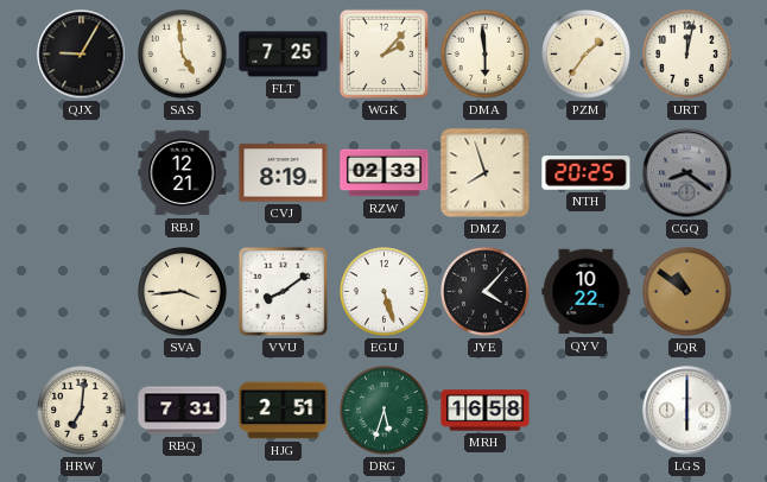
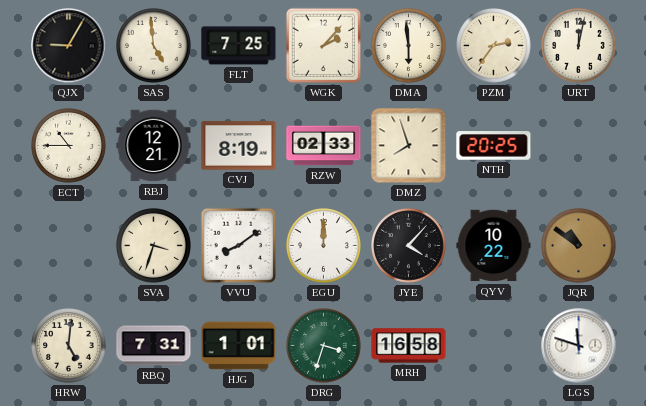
PZM: 1:36 -> 2:36
ECT: none -> 10:45
CGQ: 8:21 -> none
SVA: 3:44 -> 3:33
EGU: 5:27 -> 12:00
HRW: 7:01 -> 5:01
HJG: 2:51 -> 1:01
DRG: 5:33 -> 3:33
LGS: 6:00 -> 11:48
